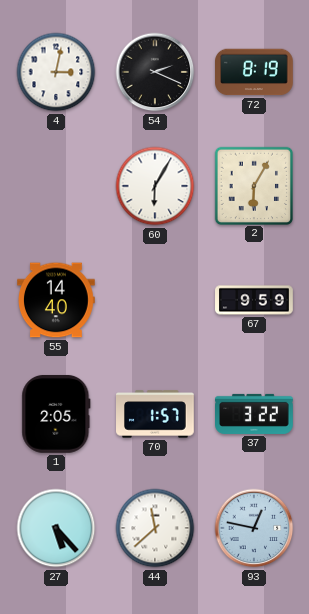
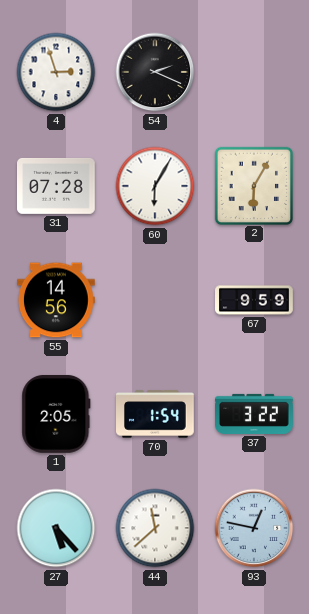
4: 3:02 -> 2:57
72: 8:19 -> none
31: none -> 07:28
55: 14:40 -> 14:56
70: 1:57 -> 1:54
